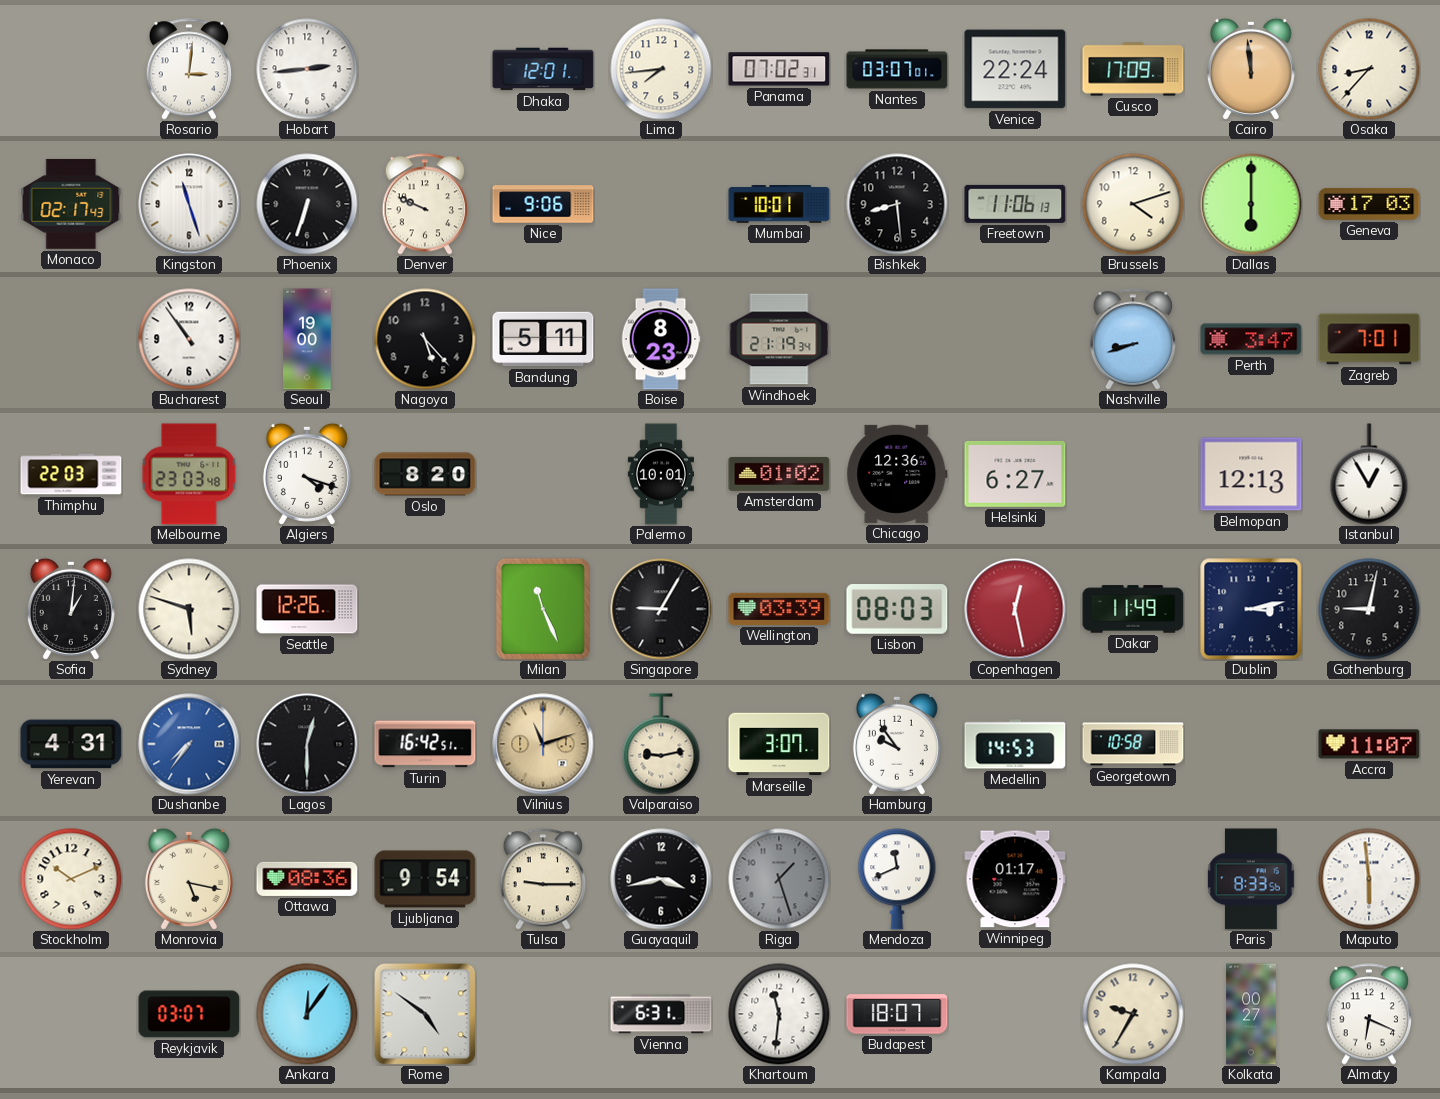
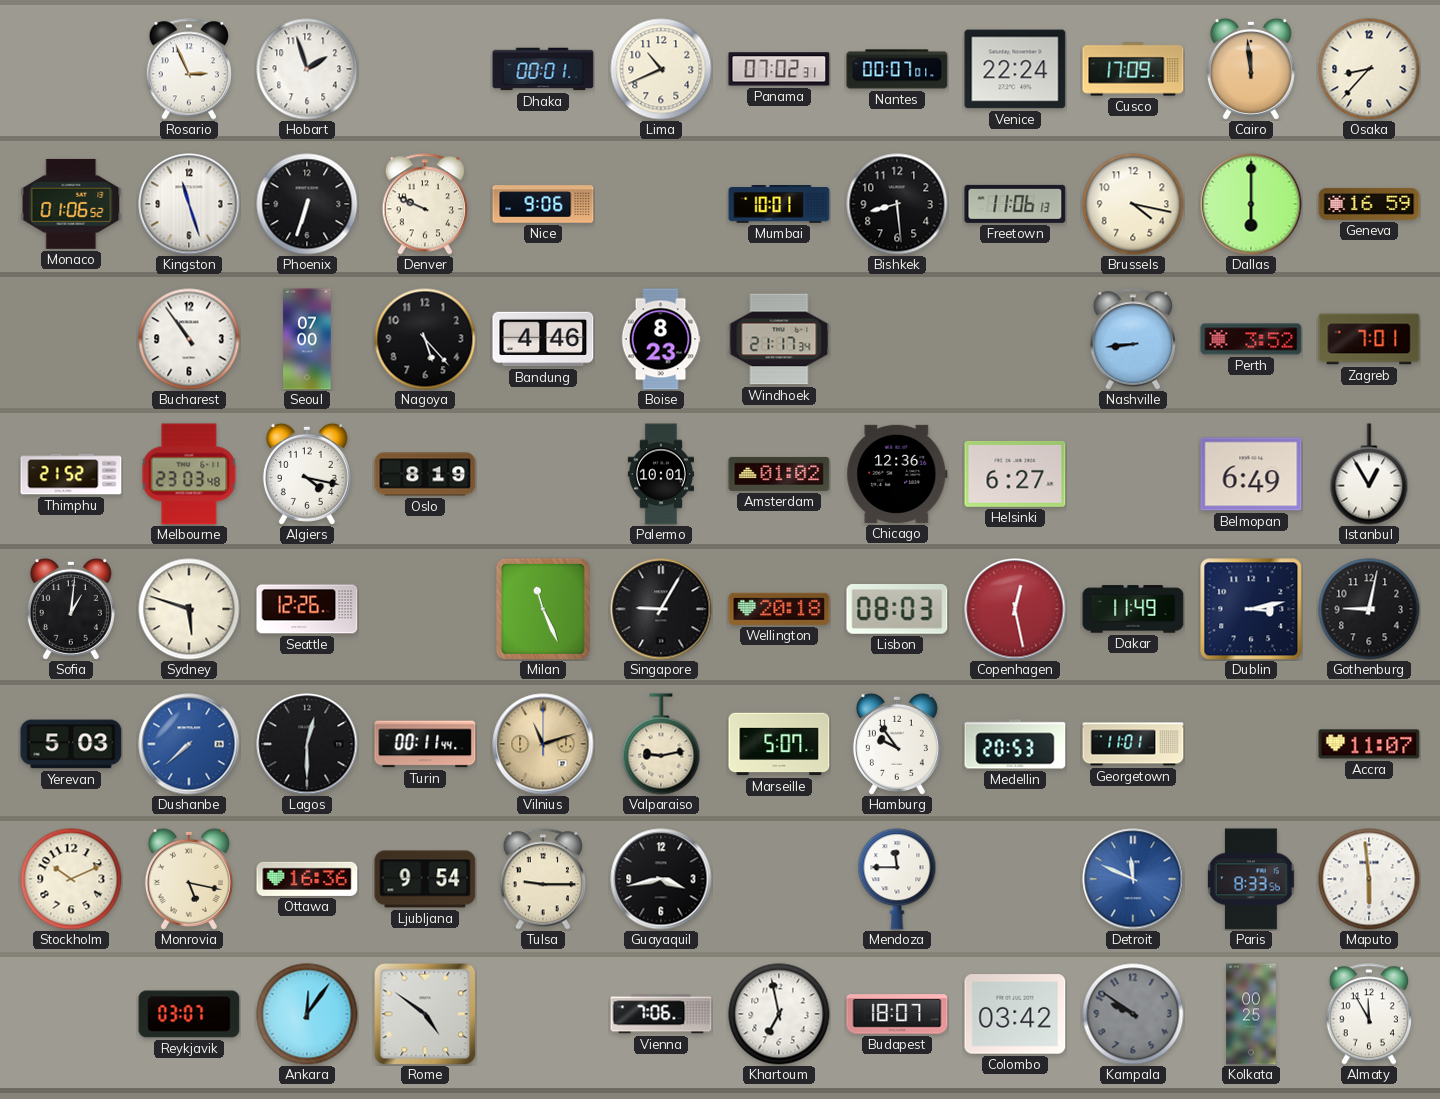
Rosario: 3:01 -> 2:56
Hobart: 2:44 -> 1:57
Dhaka: 12:01 -> 00:01
Lima: 7:44 -> 10:41
Nantes: 03:07 -> 00:07
Monaco: 02:17 -> 01:06
Brussels: 4:12 -> 4:17
Geneva: 17:03 -> 16:59
Seoul: 19:00 -> 07:00
Bandung: 5:11 -> 4:46
Windhoek: 21:19 -> 21:17
Nashville: 8:42 -> 8:44
Perth: 3:47 -> 3:52
Thimphu: 22:03 -> 21:52
Algiers: 4:18 -> 4:17
Oslo: 8:20 -> 8:19
Belmopan: 12:13 -> 6:49
Wellington: 03:39 -> 20:18
Yerevan: 4:31 -> 5:03
Dushanbe: 7:36 -> 7:38
Turin: 16:42 -> 00:11
Marseille: 3:07 -> 5:07
Medellin: 14:53 -> 20:53
Georgetown: 10:58 -> 11:01
Ottawa: 08:36 -> 16:36
Riga: 1:27 -> none
Mendoza: 11:41 -> 11:45
Winnipeg: 01:17 -> none
Detroit: none -> 11:49
Vienna: 6:31 -> 7:06
Khartoum: 11:31 -> 6:58
Colombo: none -> 03:42
Kampala: 9:35 -> 9:51
Kampala dial: cream -> grey
Kolkata: 00:27 -> 00:25
Almaty: 6:19 -> 11:55
